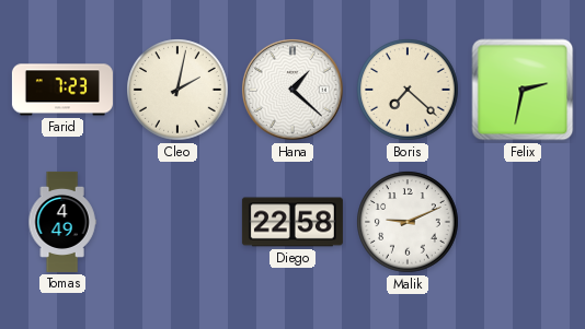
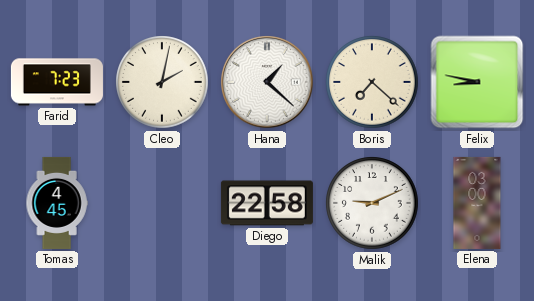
Felix: 2:32 -> 8:47
Tomas: 4:49 -> 4:45
Elena: none -> 03:00
